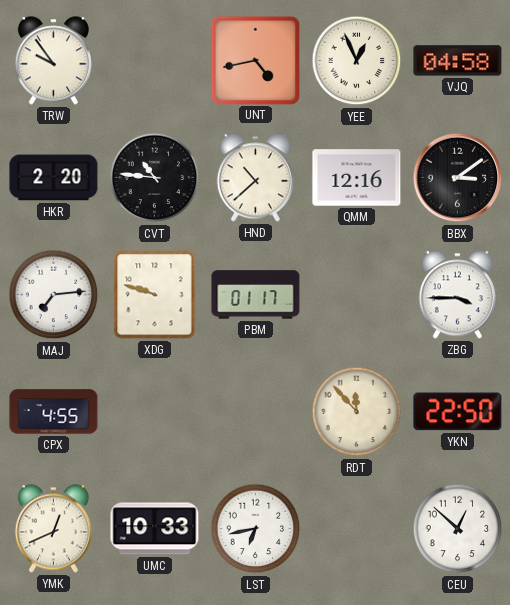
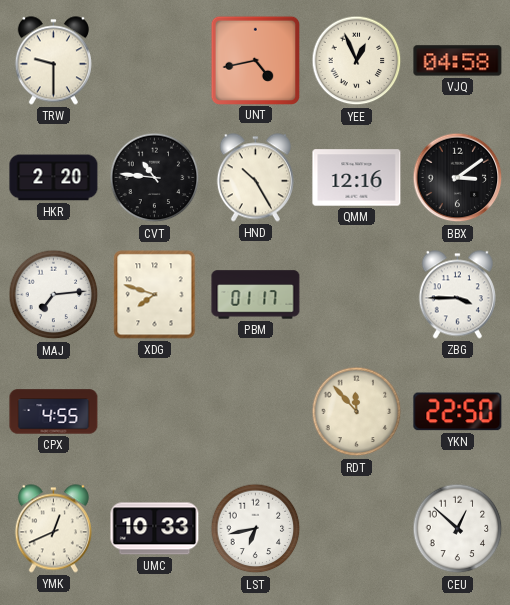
TRW: 9:54 -> 9:30
HND: 10:38 -> 10:25
XDG: 9:48 -> 7:48
